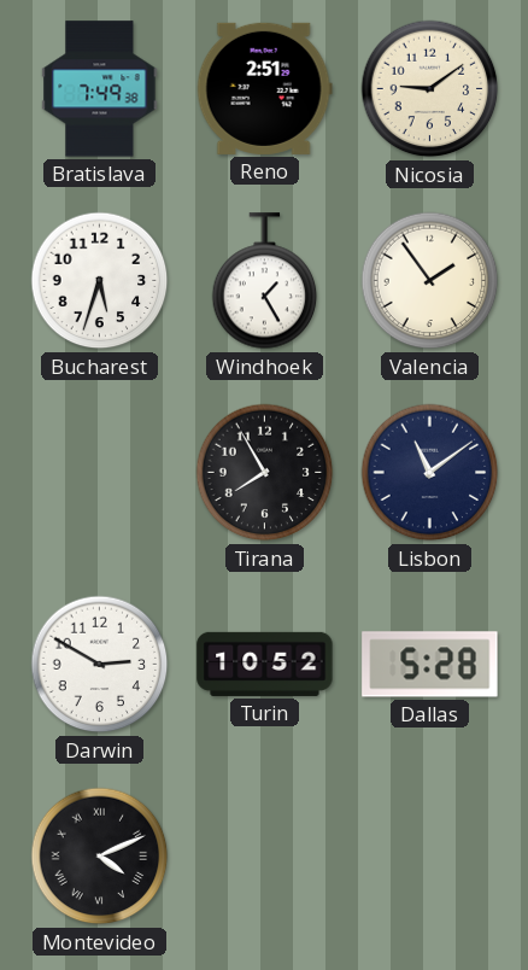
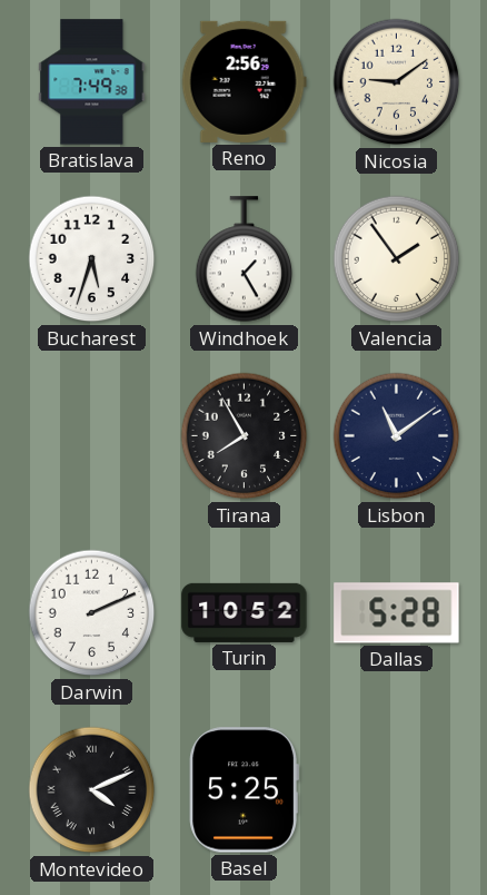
Reno: 2:51 -> 2:56
Darwin: 2:50 -> 2:11
Basel: none -> 5:25
